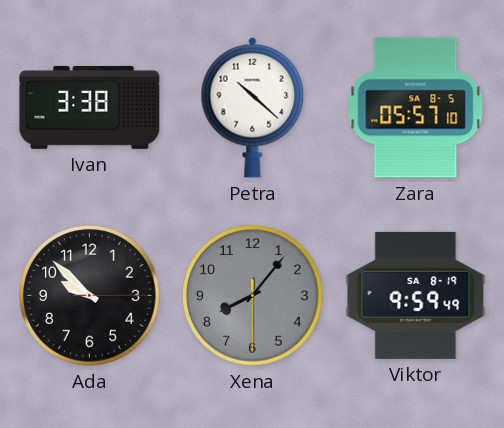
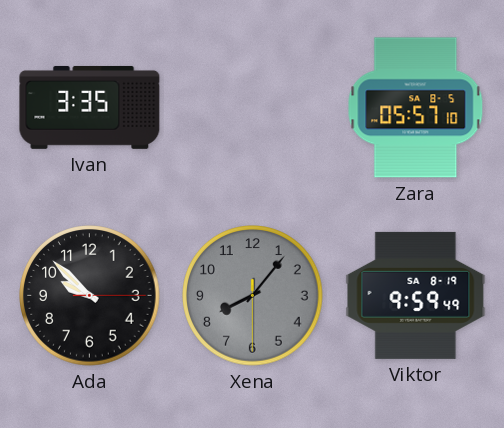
Ivan: 3:38 -> 3:35
Petra: 10:22 -> none
